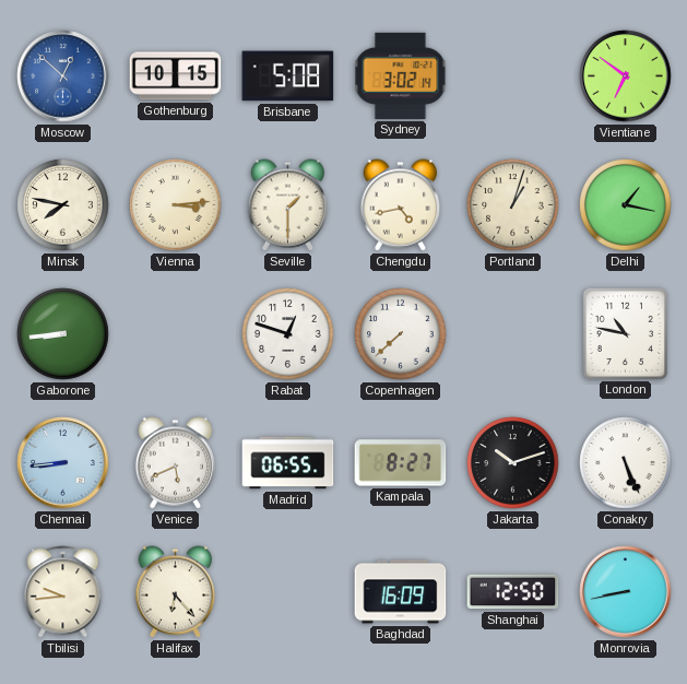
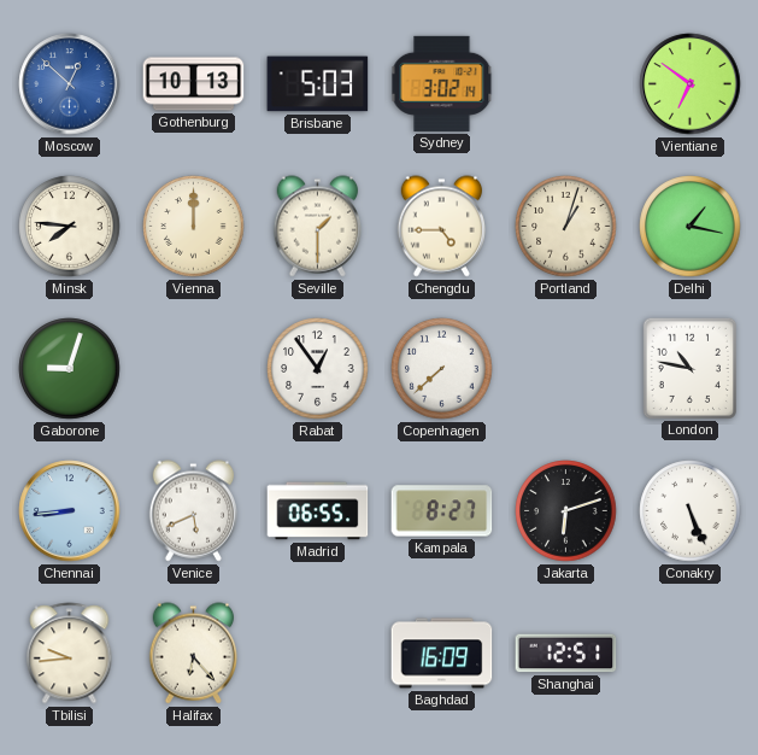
Gothenburg: 10:15 -> 10:13
Brisbane: 5:08 -> 5:03
Minsk: 7:47 -> 7:46
Vienna: 3:14 -> 12:00
Chengdu: 4:43 -> 4:45
Gaborone: 8:44 -> 9:03
Rabat: 12:48 -> 12:54
Jakarta: 10:12 -> 6:12
Shanghai: 12:50 -> 12:51
Monrovia: 8:43 -> none
